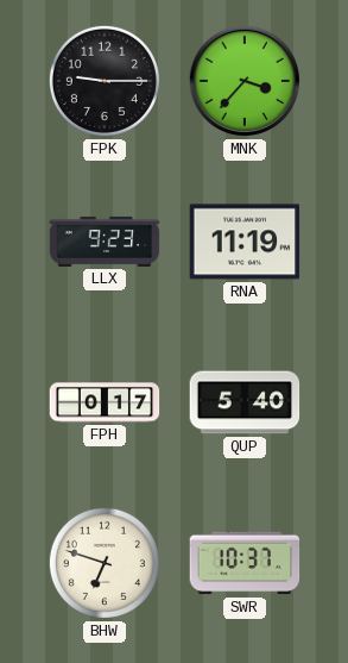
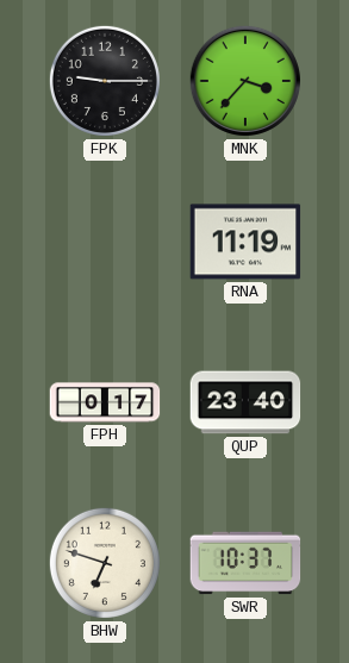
LLX: 9:23 -> none
QUP: 5:40 -> 23:40
